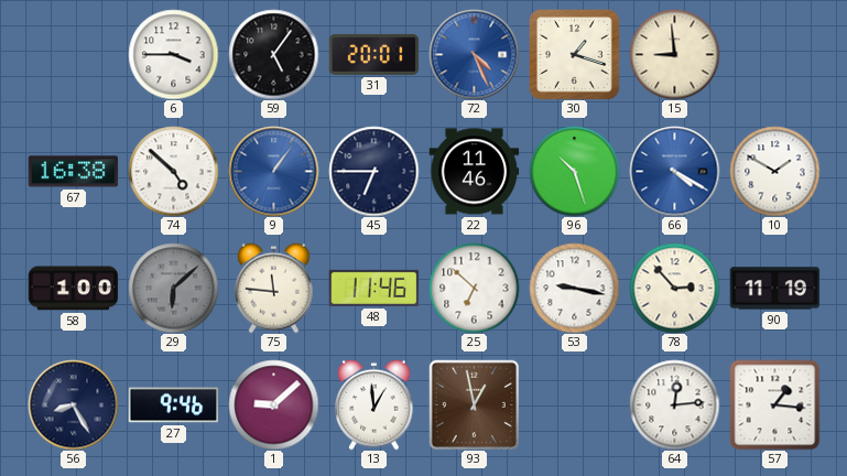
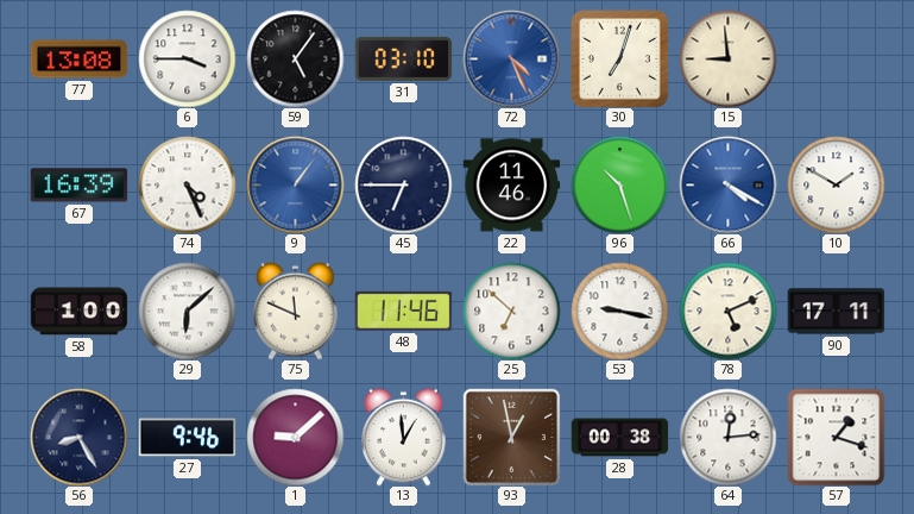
77: none -> 13:08
31: 20:01 -> 03:10
30: 1:18 -> 7:03
67: 16:38 -> 16:39
74: 4:52 -> 4:26
29 dial: grey -> white
75: 11:46 -> 11:49
78: 2:53 -> 5:11
90: 11:19 -> 17:11
28: none -> 00:38
57: 1:16 -> 1:18
